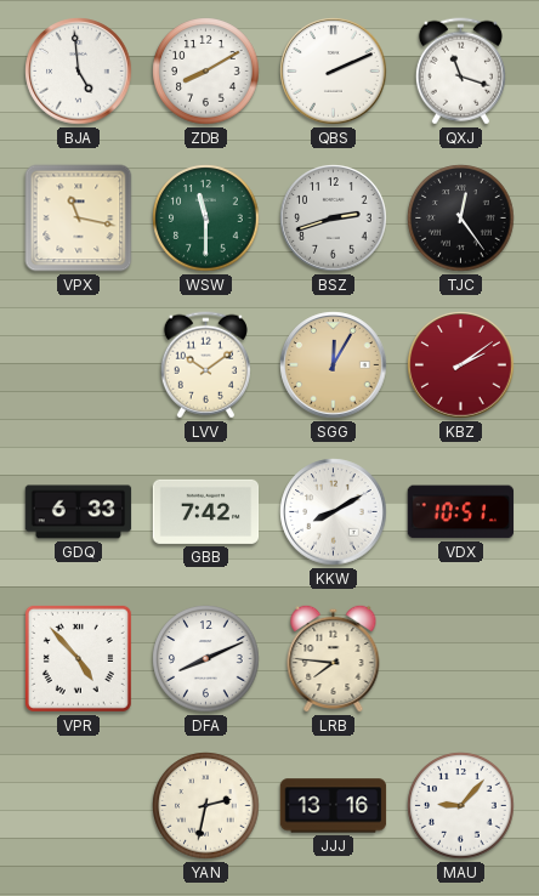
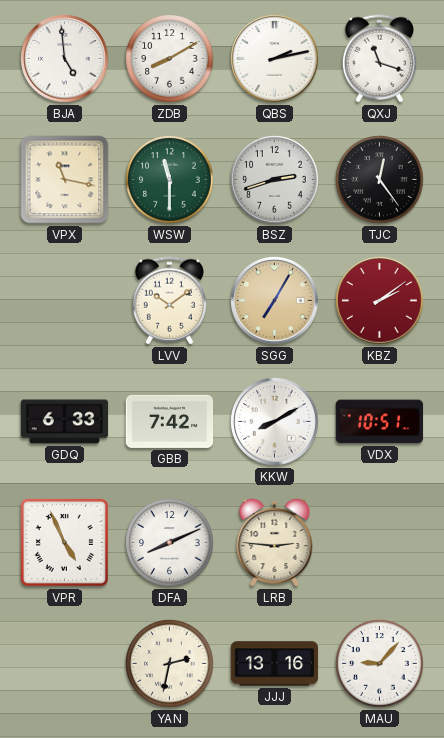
QBS: 2:11 -> 2:13
SGG: 12:05 -> 7:05
VPR: 4:53 -> 4:56
LRB: 7:46 -> 2:46
